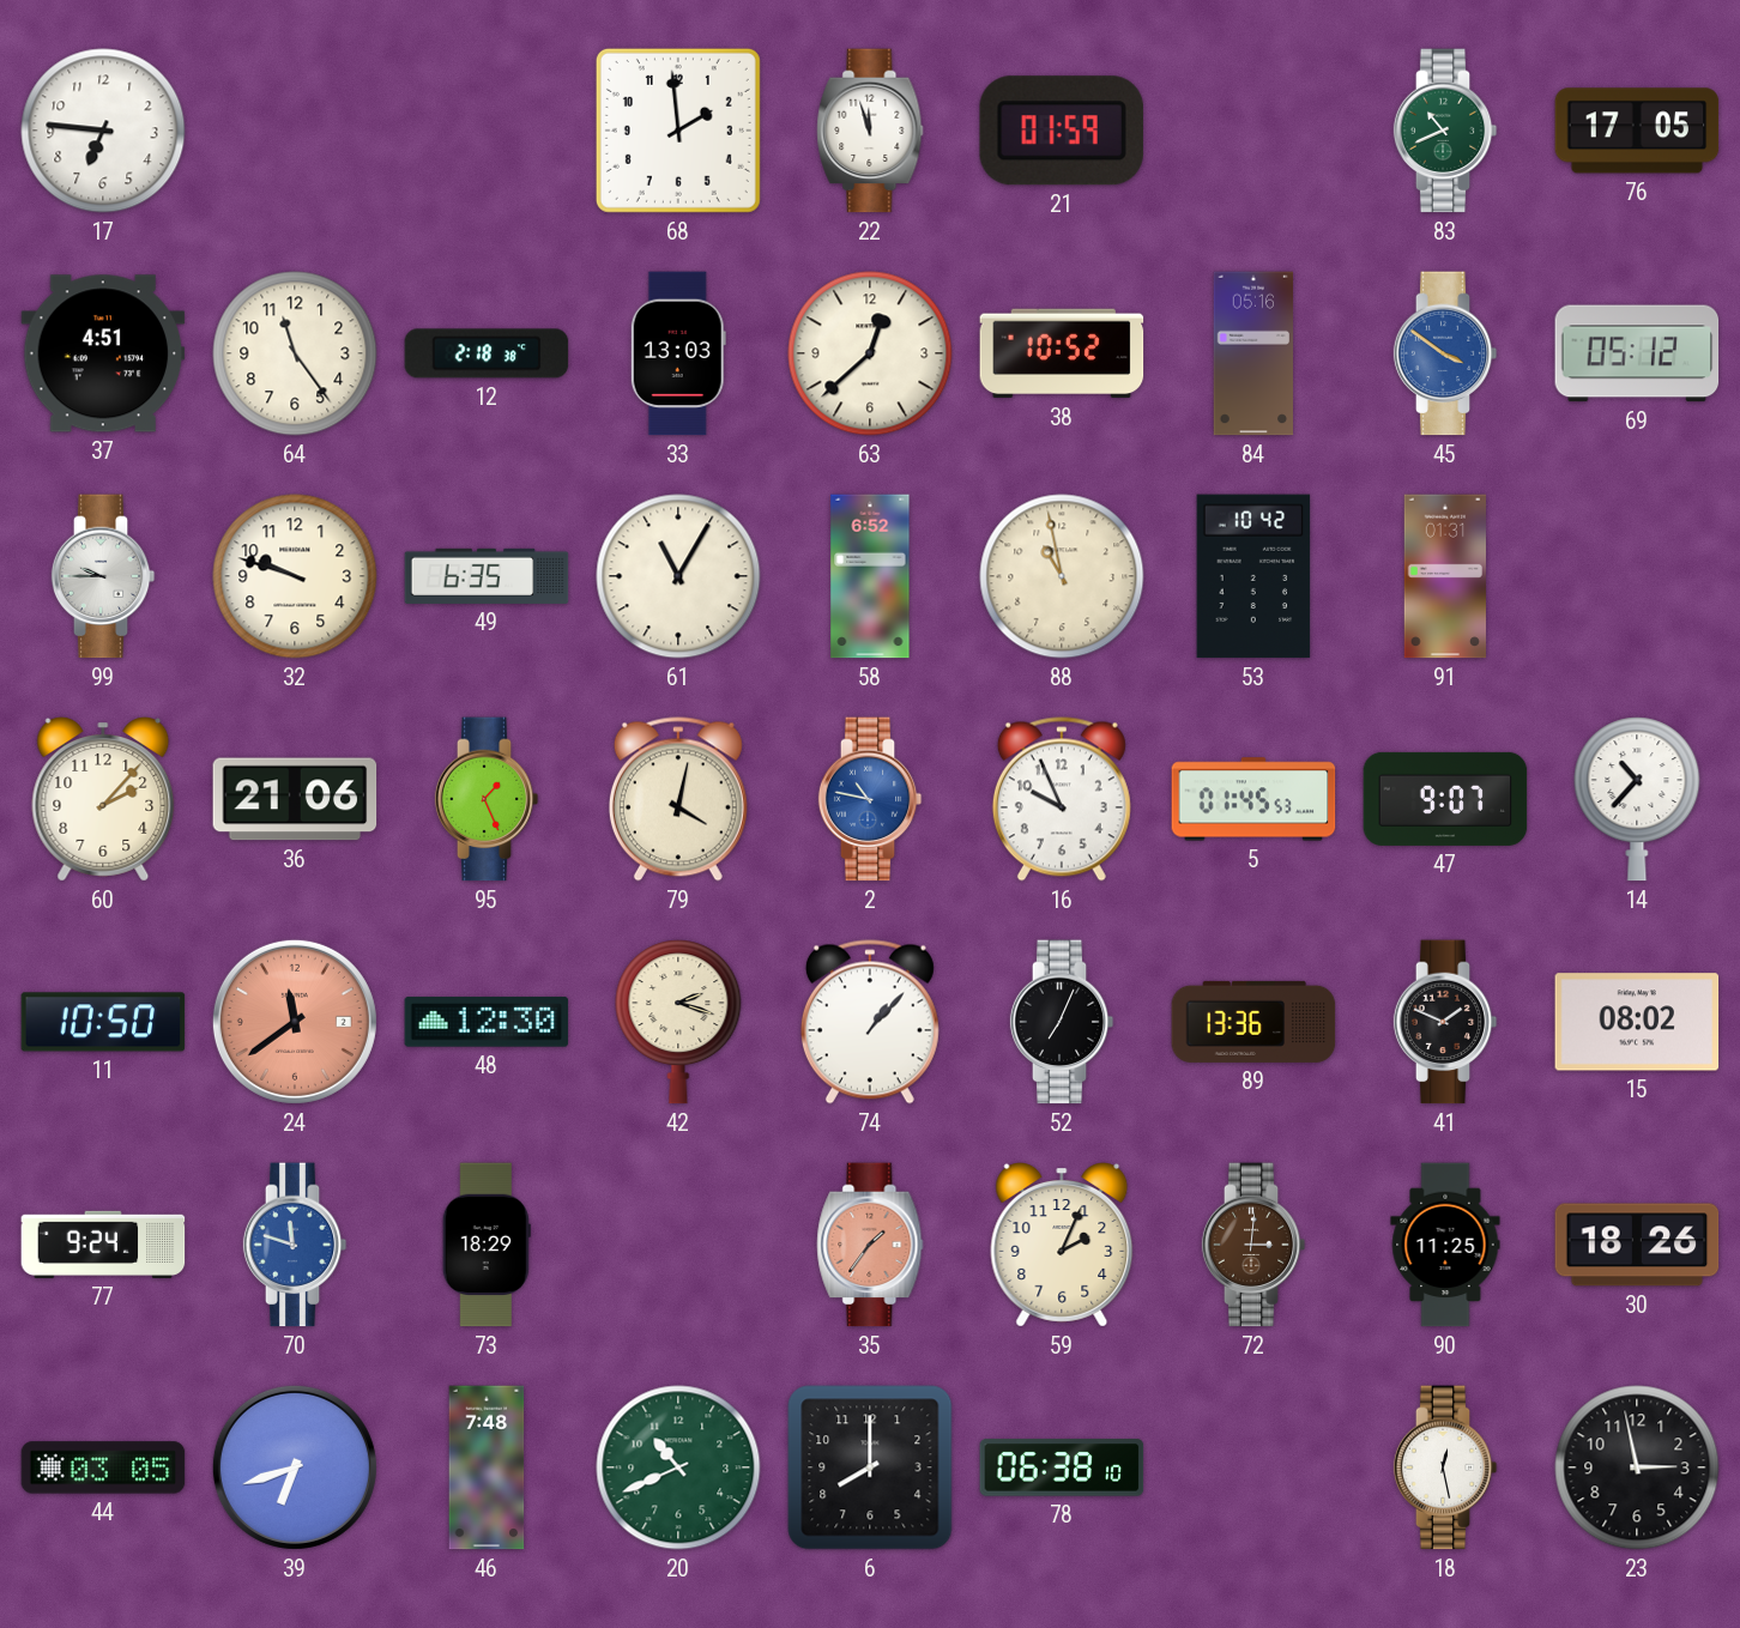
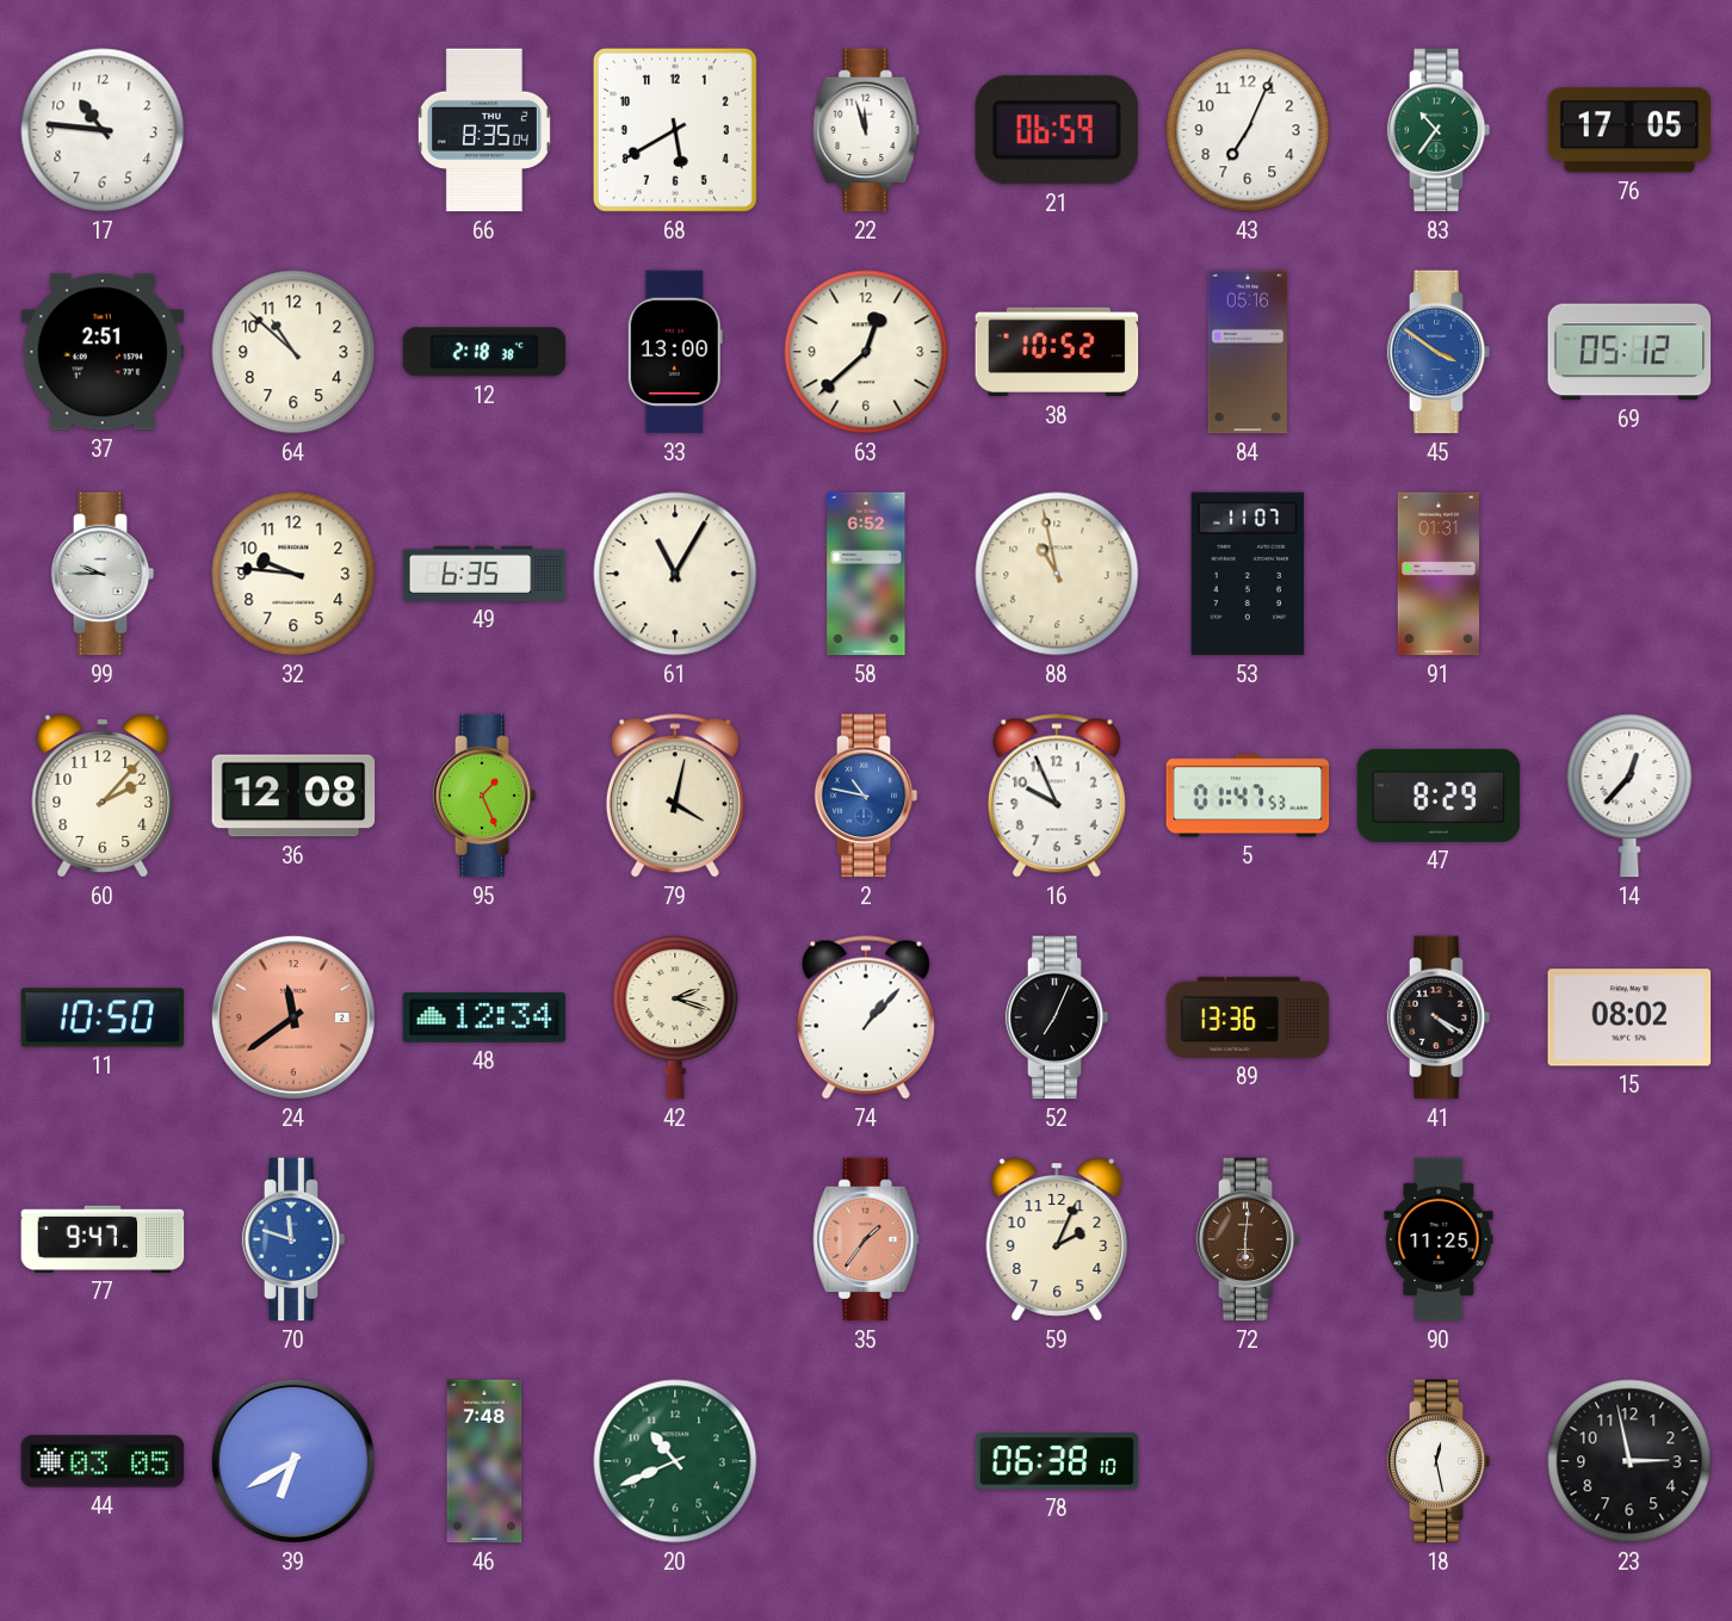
17: 6:46 -> 10:46
66: none -> 8:35
68: 1:59 -> 5:40
21: 01:59 -> 06:59
43: none -> 7:04
83: 10:41 -> 10:36
37: 4:51 -> 2:51
64: 11:24 -> 10:52
33: 13:03 -> 13:00
32: 9:48 -> 9:46
53: 10:42 -> 11:07
36: 21:06 -> 12:08
5: 01:45 -> 01:47
47: 9:07 -> 8:29
14: 10:37 -> 12:37
48: 12:30 -> 12:34
41: 1:49 -> 4:20
77: 9:24 -> 9:47
73: 18:29 -> none
72: 3:01 -> 6:01
30: 18:26 -> none
39: 6:42 -> 6:40
6: 8:00 -> none
